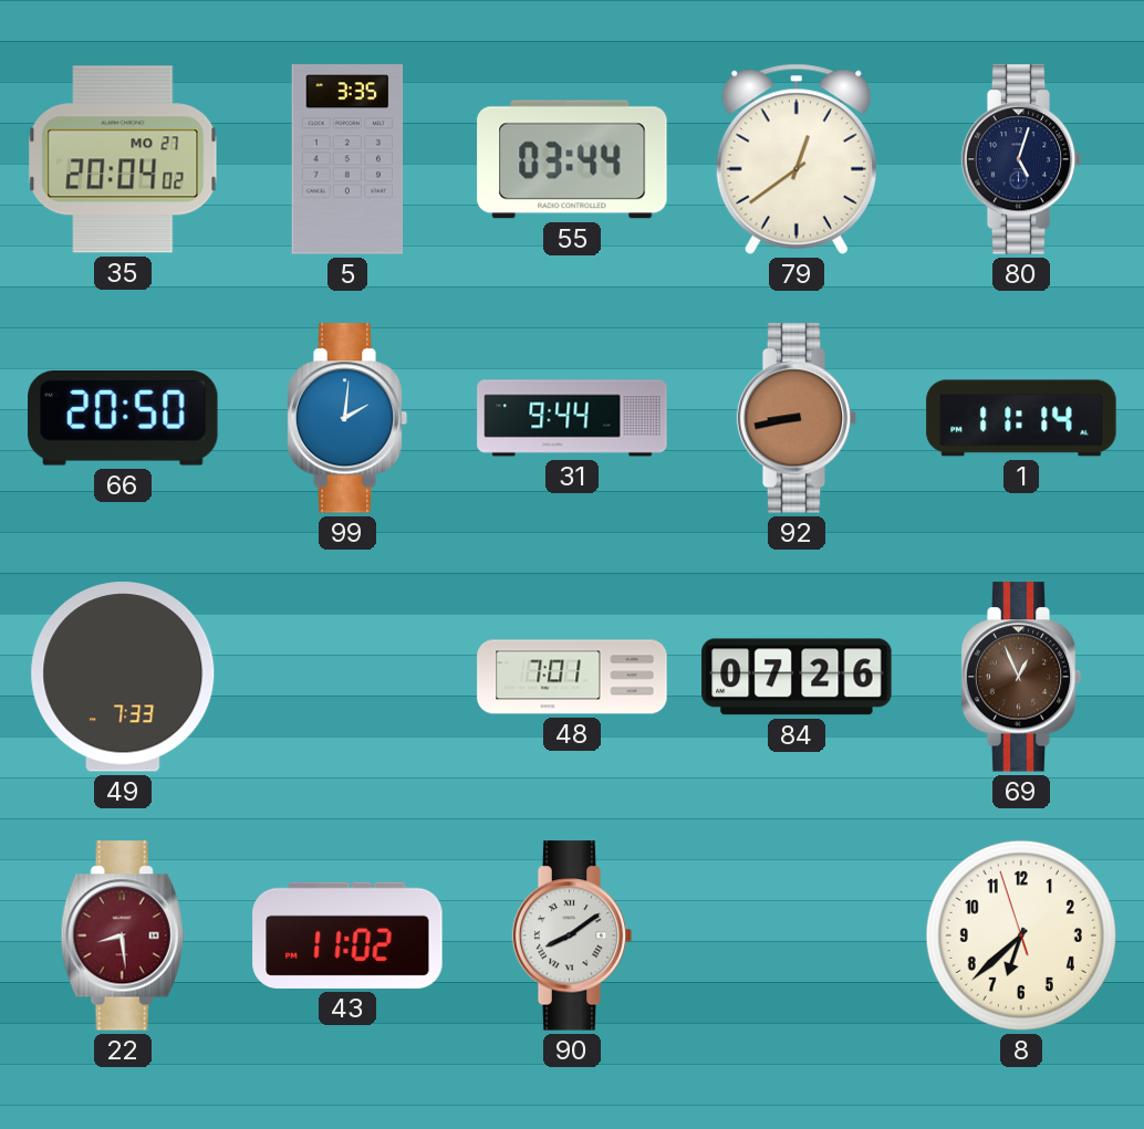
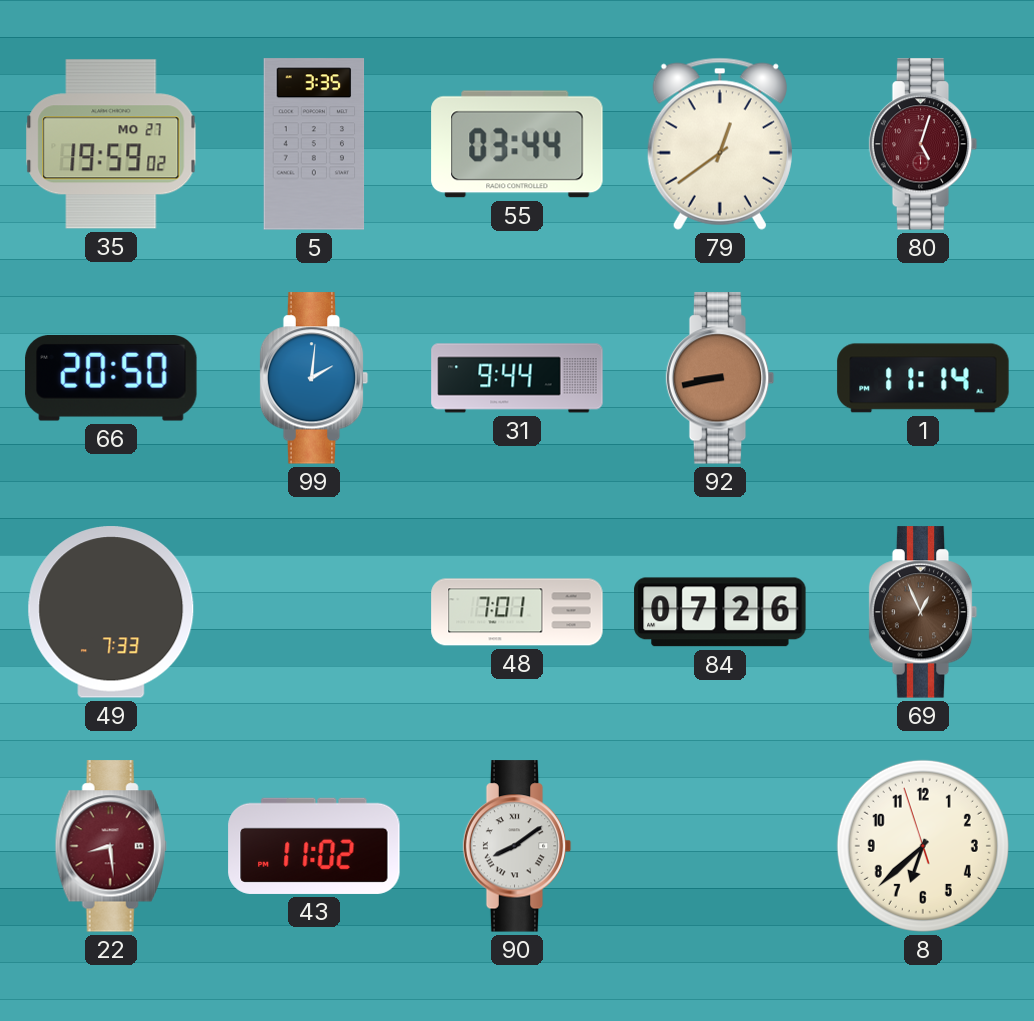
35: 20:04 -> 19:59
80 dial: navy -> burgundy
